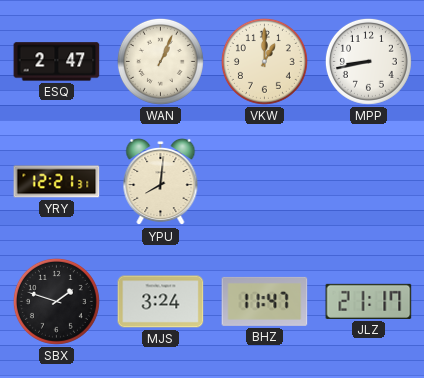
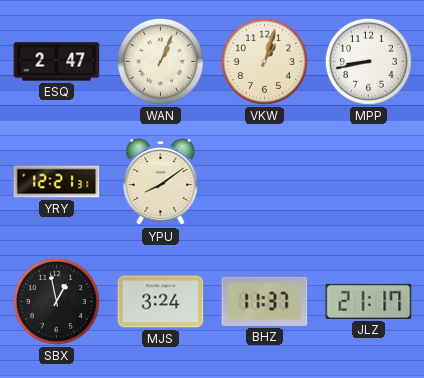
VKW: 1:00 -> 1:03
YPU: 8:01 -> 8:09
SBX: 1:48 -> 12:58
BHZ: 11:47 -> 11:37
